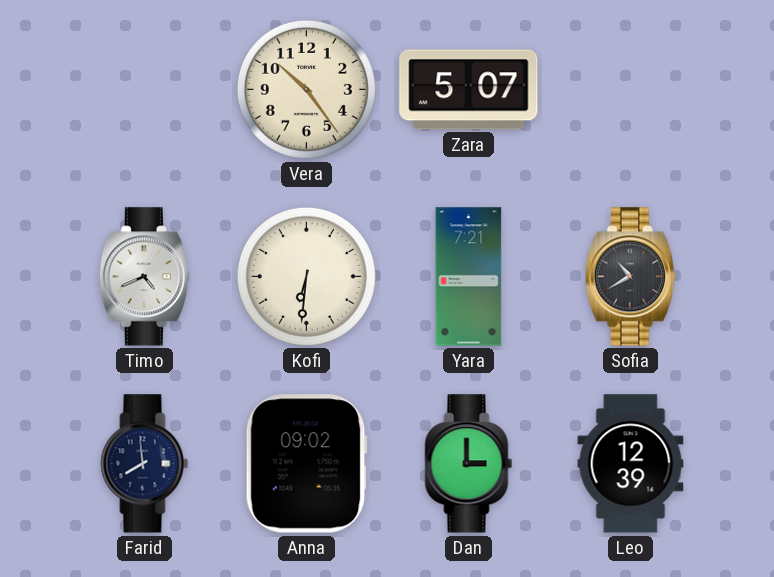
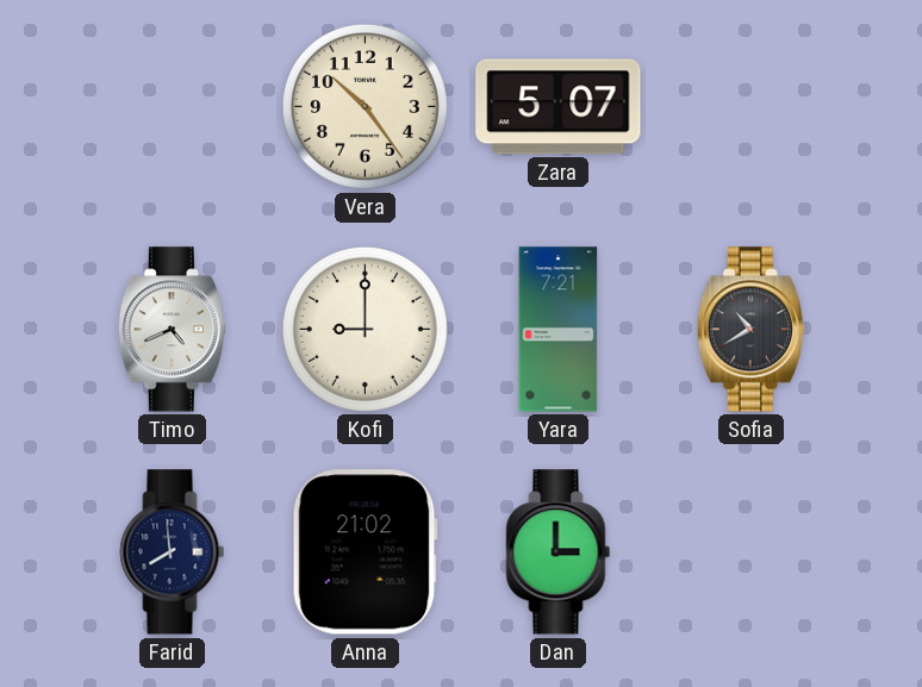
Kofi: 6:31 -> 9:00
Anna: 09:02 -> 21:02
Leo: 12:39 -> none
